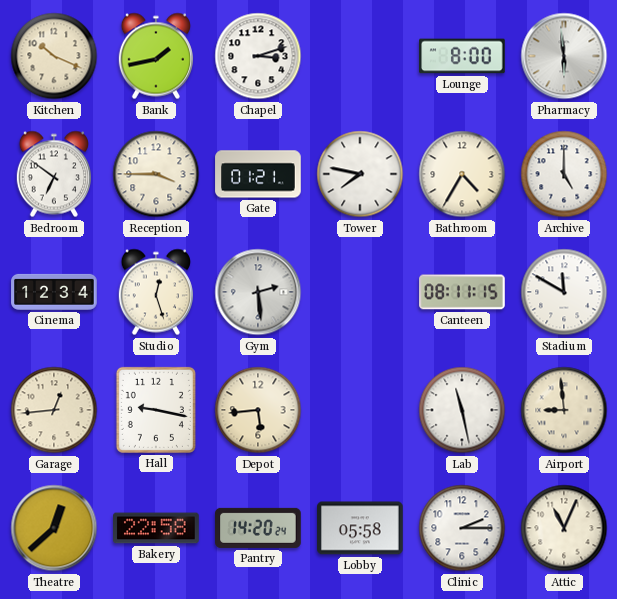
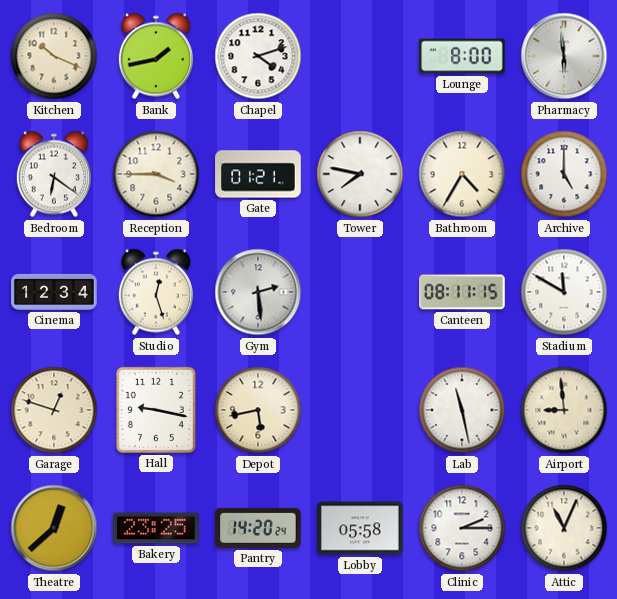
Chapel: 3:12 -> 4:12
Bedroom: 6:51 -> 6:21
Garage: 12:44 -> 12:48
Depot: 5:44 -> 5:43
Bakery: 22:58 -> 23:25
